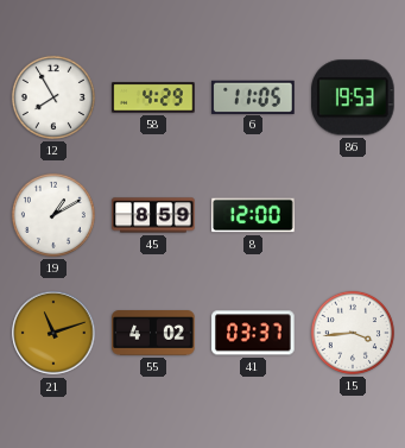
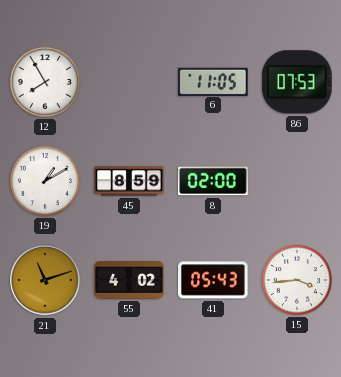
58: 4:29 -> none
86: 19:53 -> 07:53
8: 12:00 -> 02:00
41: 03:37 -> 05:43
